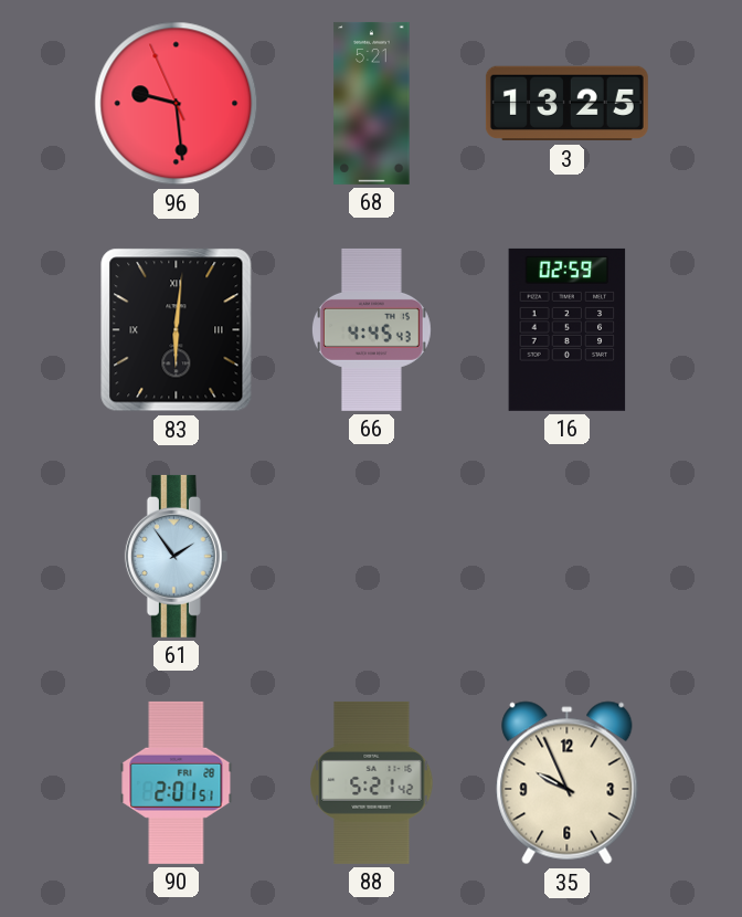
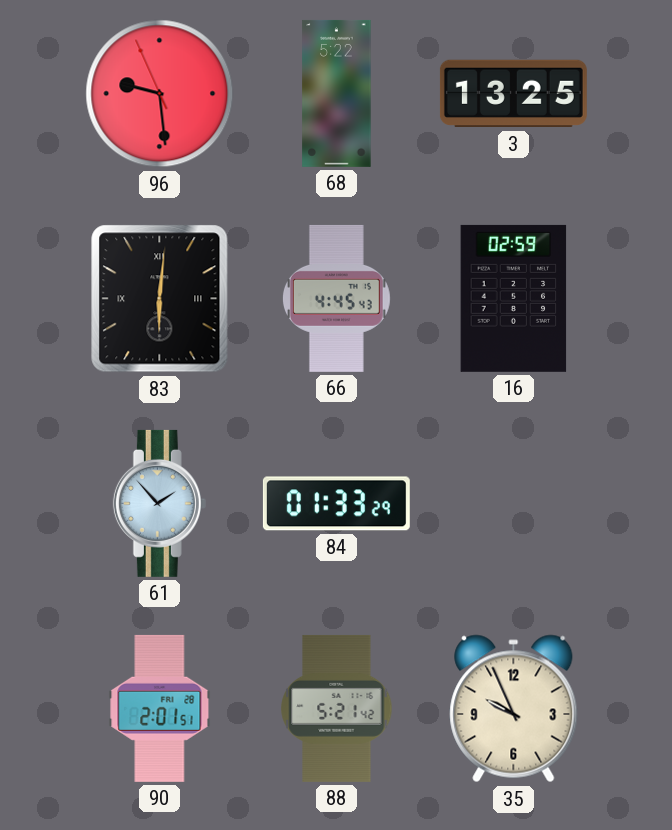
68: 5:21 -> 5:22
61: 1:54 -> 1:53
84: none -> 01:33
